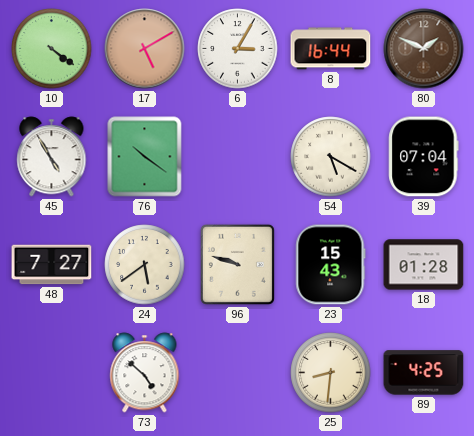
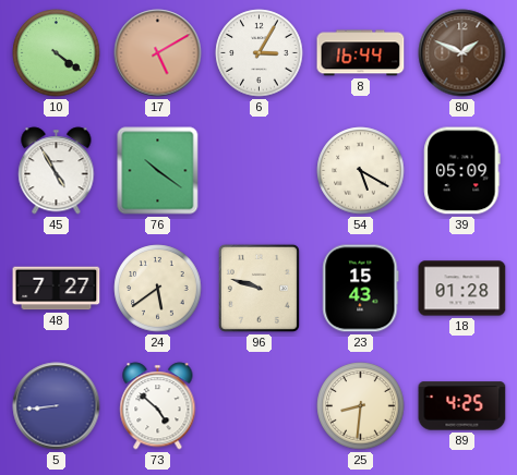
39: 07:04 -> 05:09
5: none -> 8:44
